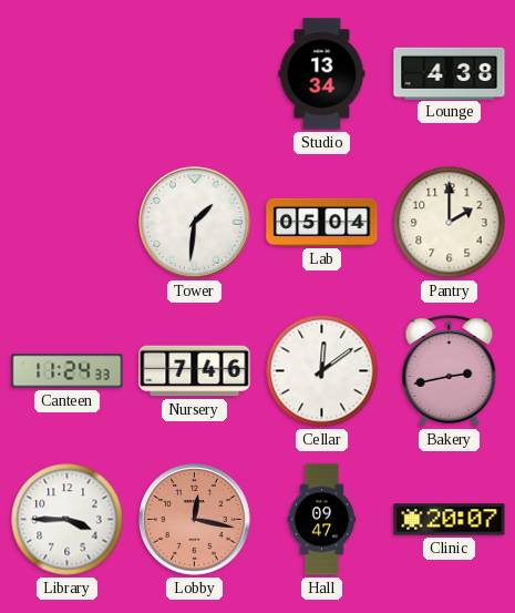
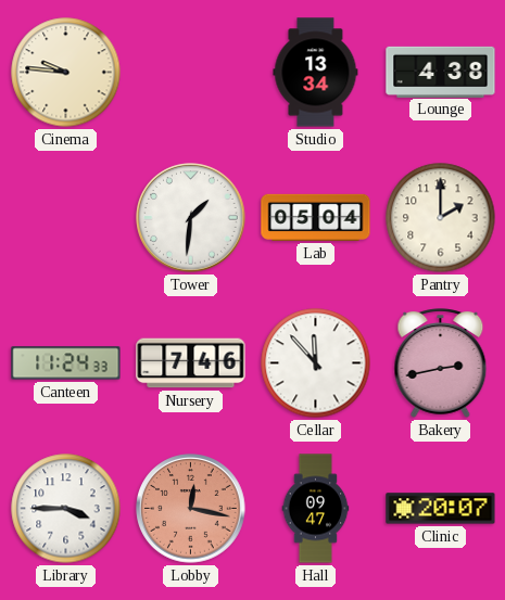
Cinema: none -> 9:46
Cellar: 12:09 -> 11:53
